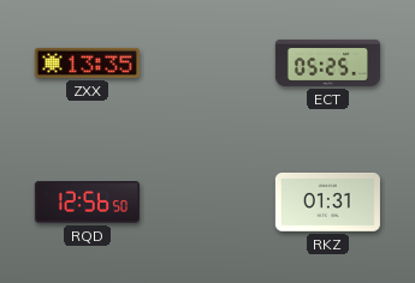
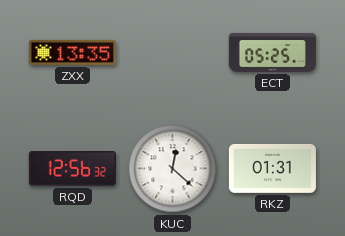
RQD: 12:56:50 -> 12:56:32
KUC: none -> 12:22
